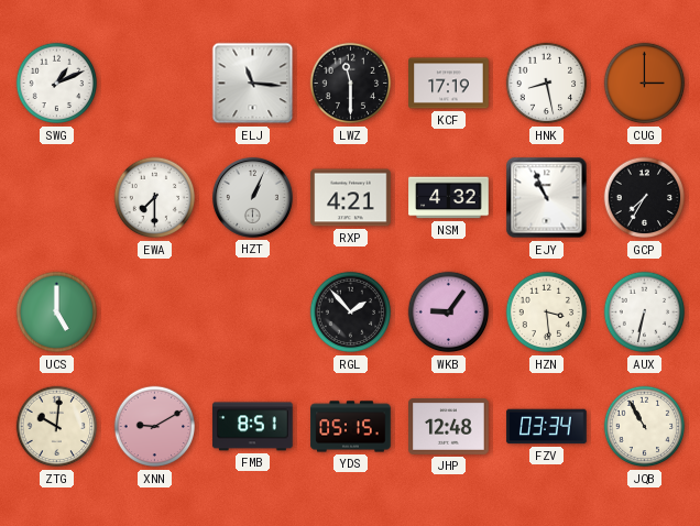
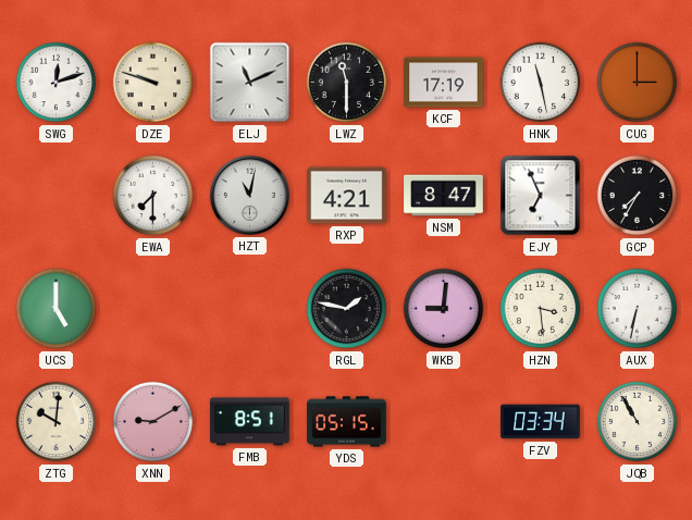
SWG: 1:11 -> 12:12
DZE: none -> 9:48
ELJ: 11:16 -> 11:11
HNK: 8:28 -> 11:28
HZT: 1:04 -> 11:02
NSM: 4:32 -> 8:47
EJY: 10:56 -> 6:56
RGL: 1:53 -> 1:47
WKB: 9:06 -> 9:01
JHP: 12:48 -> none
